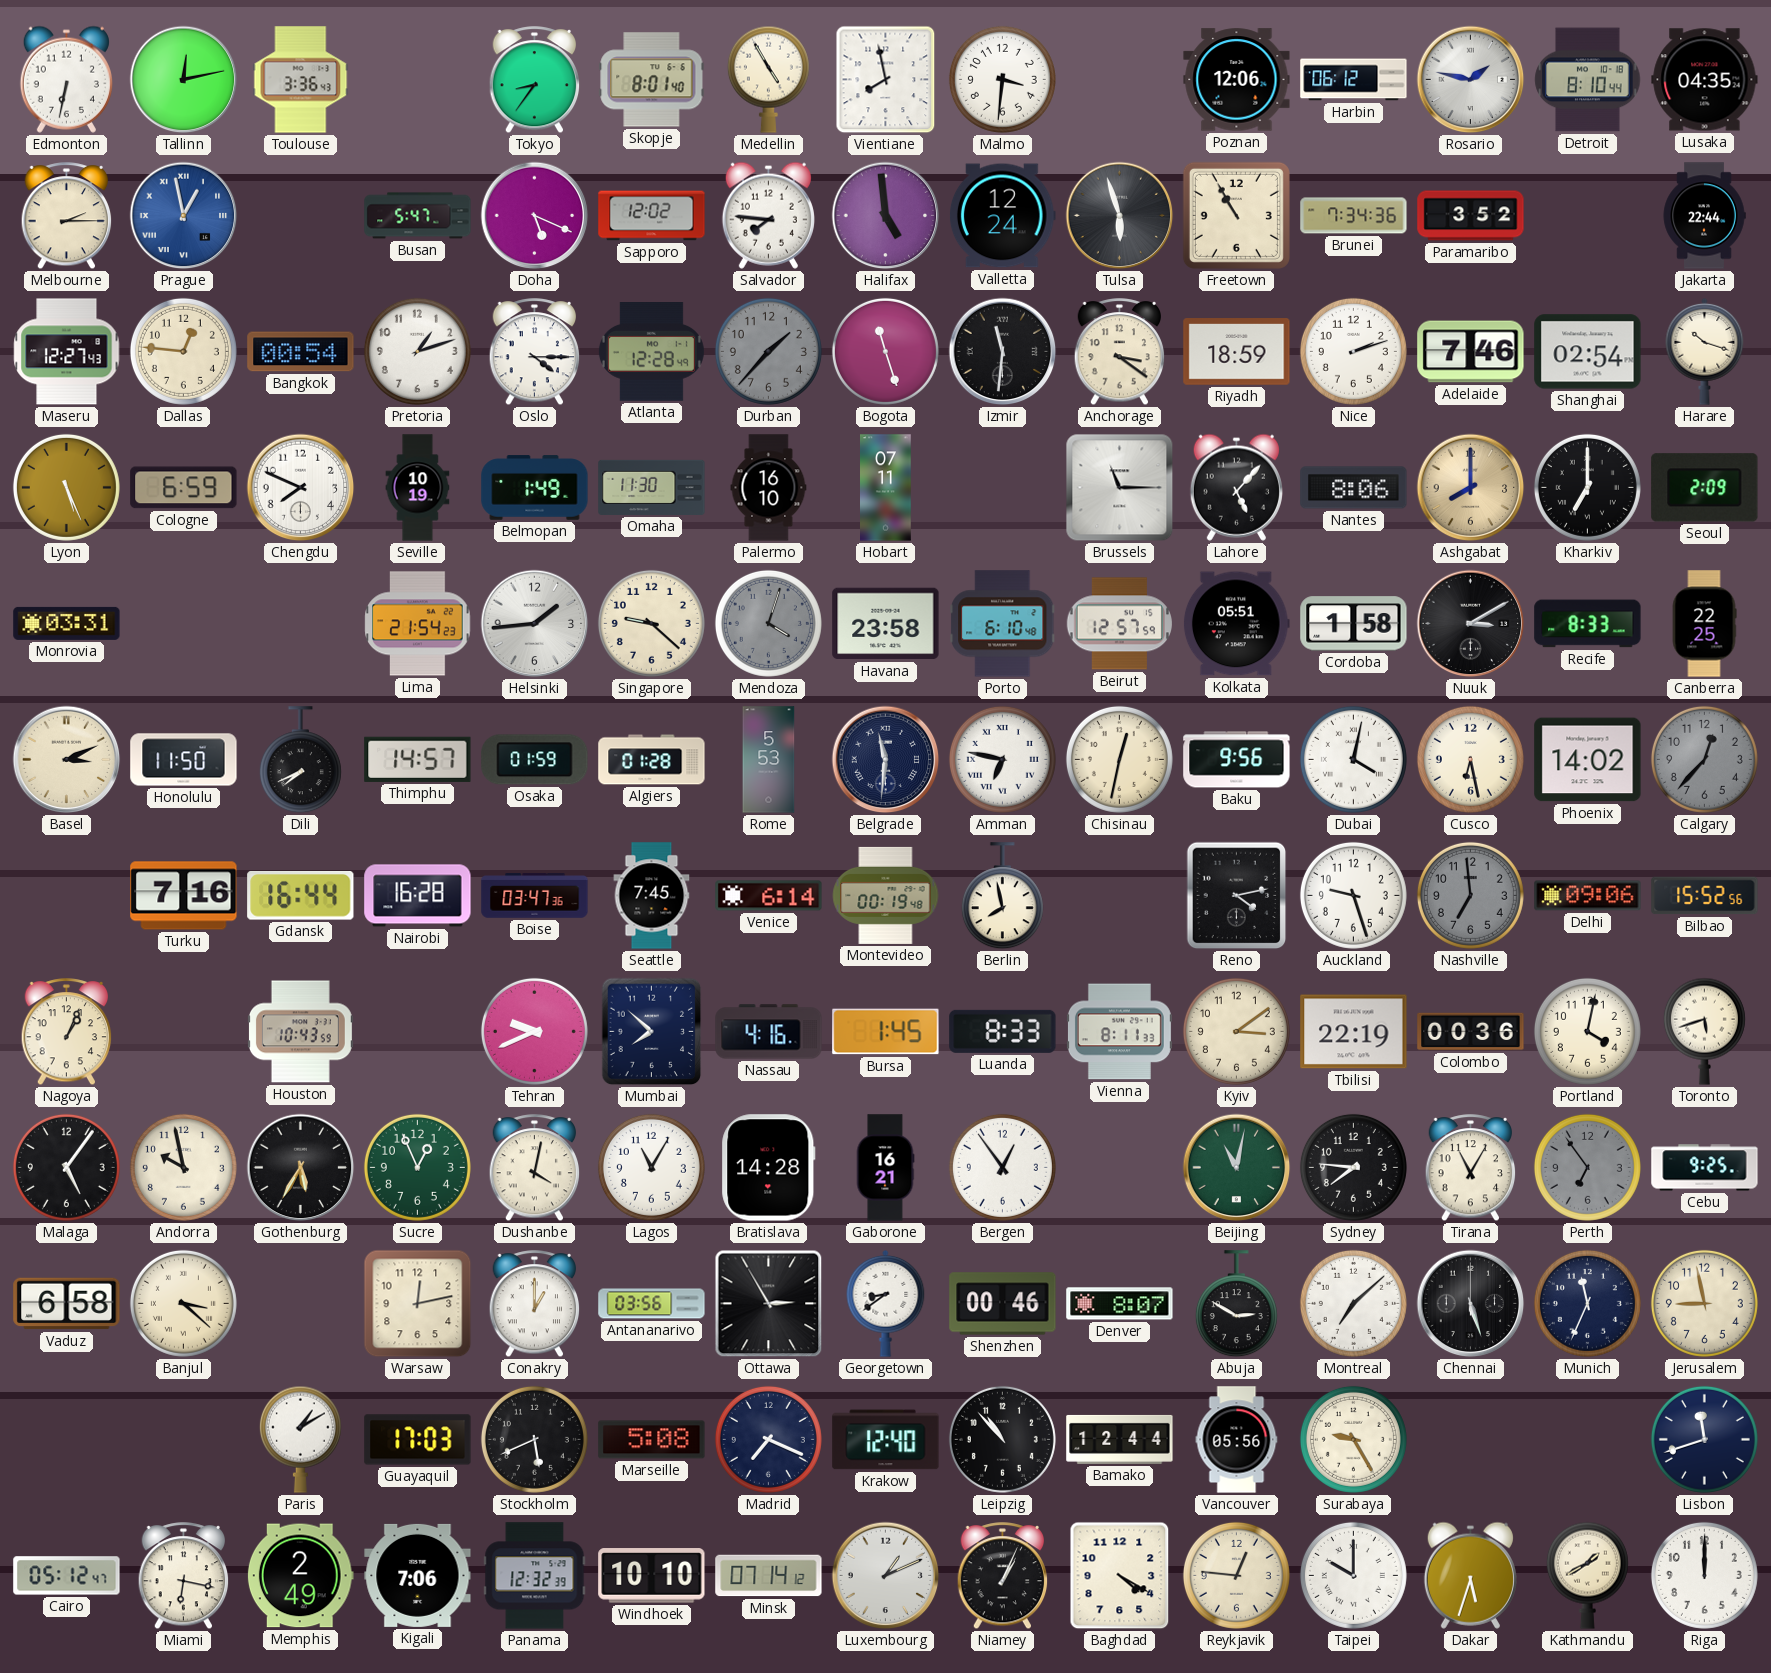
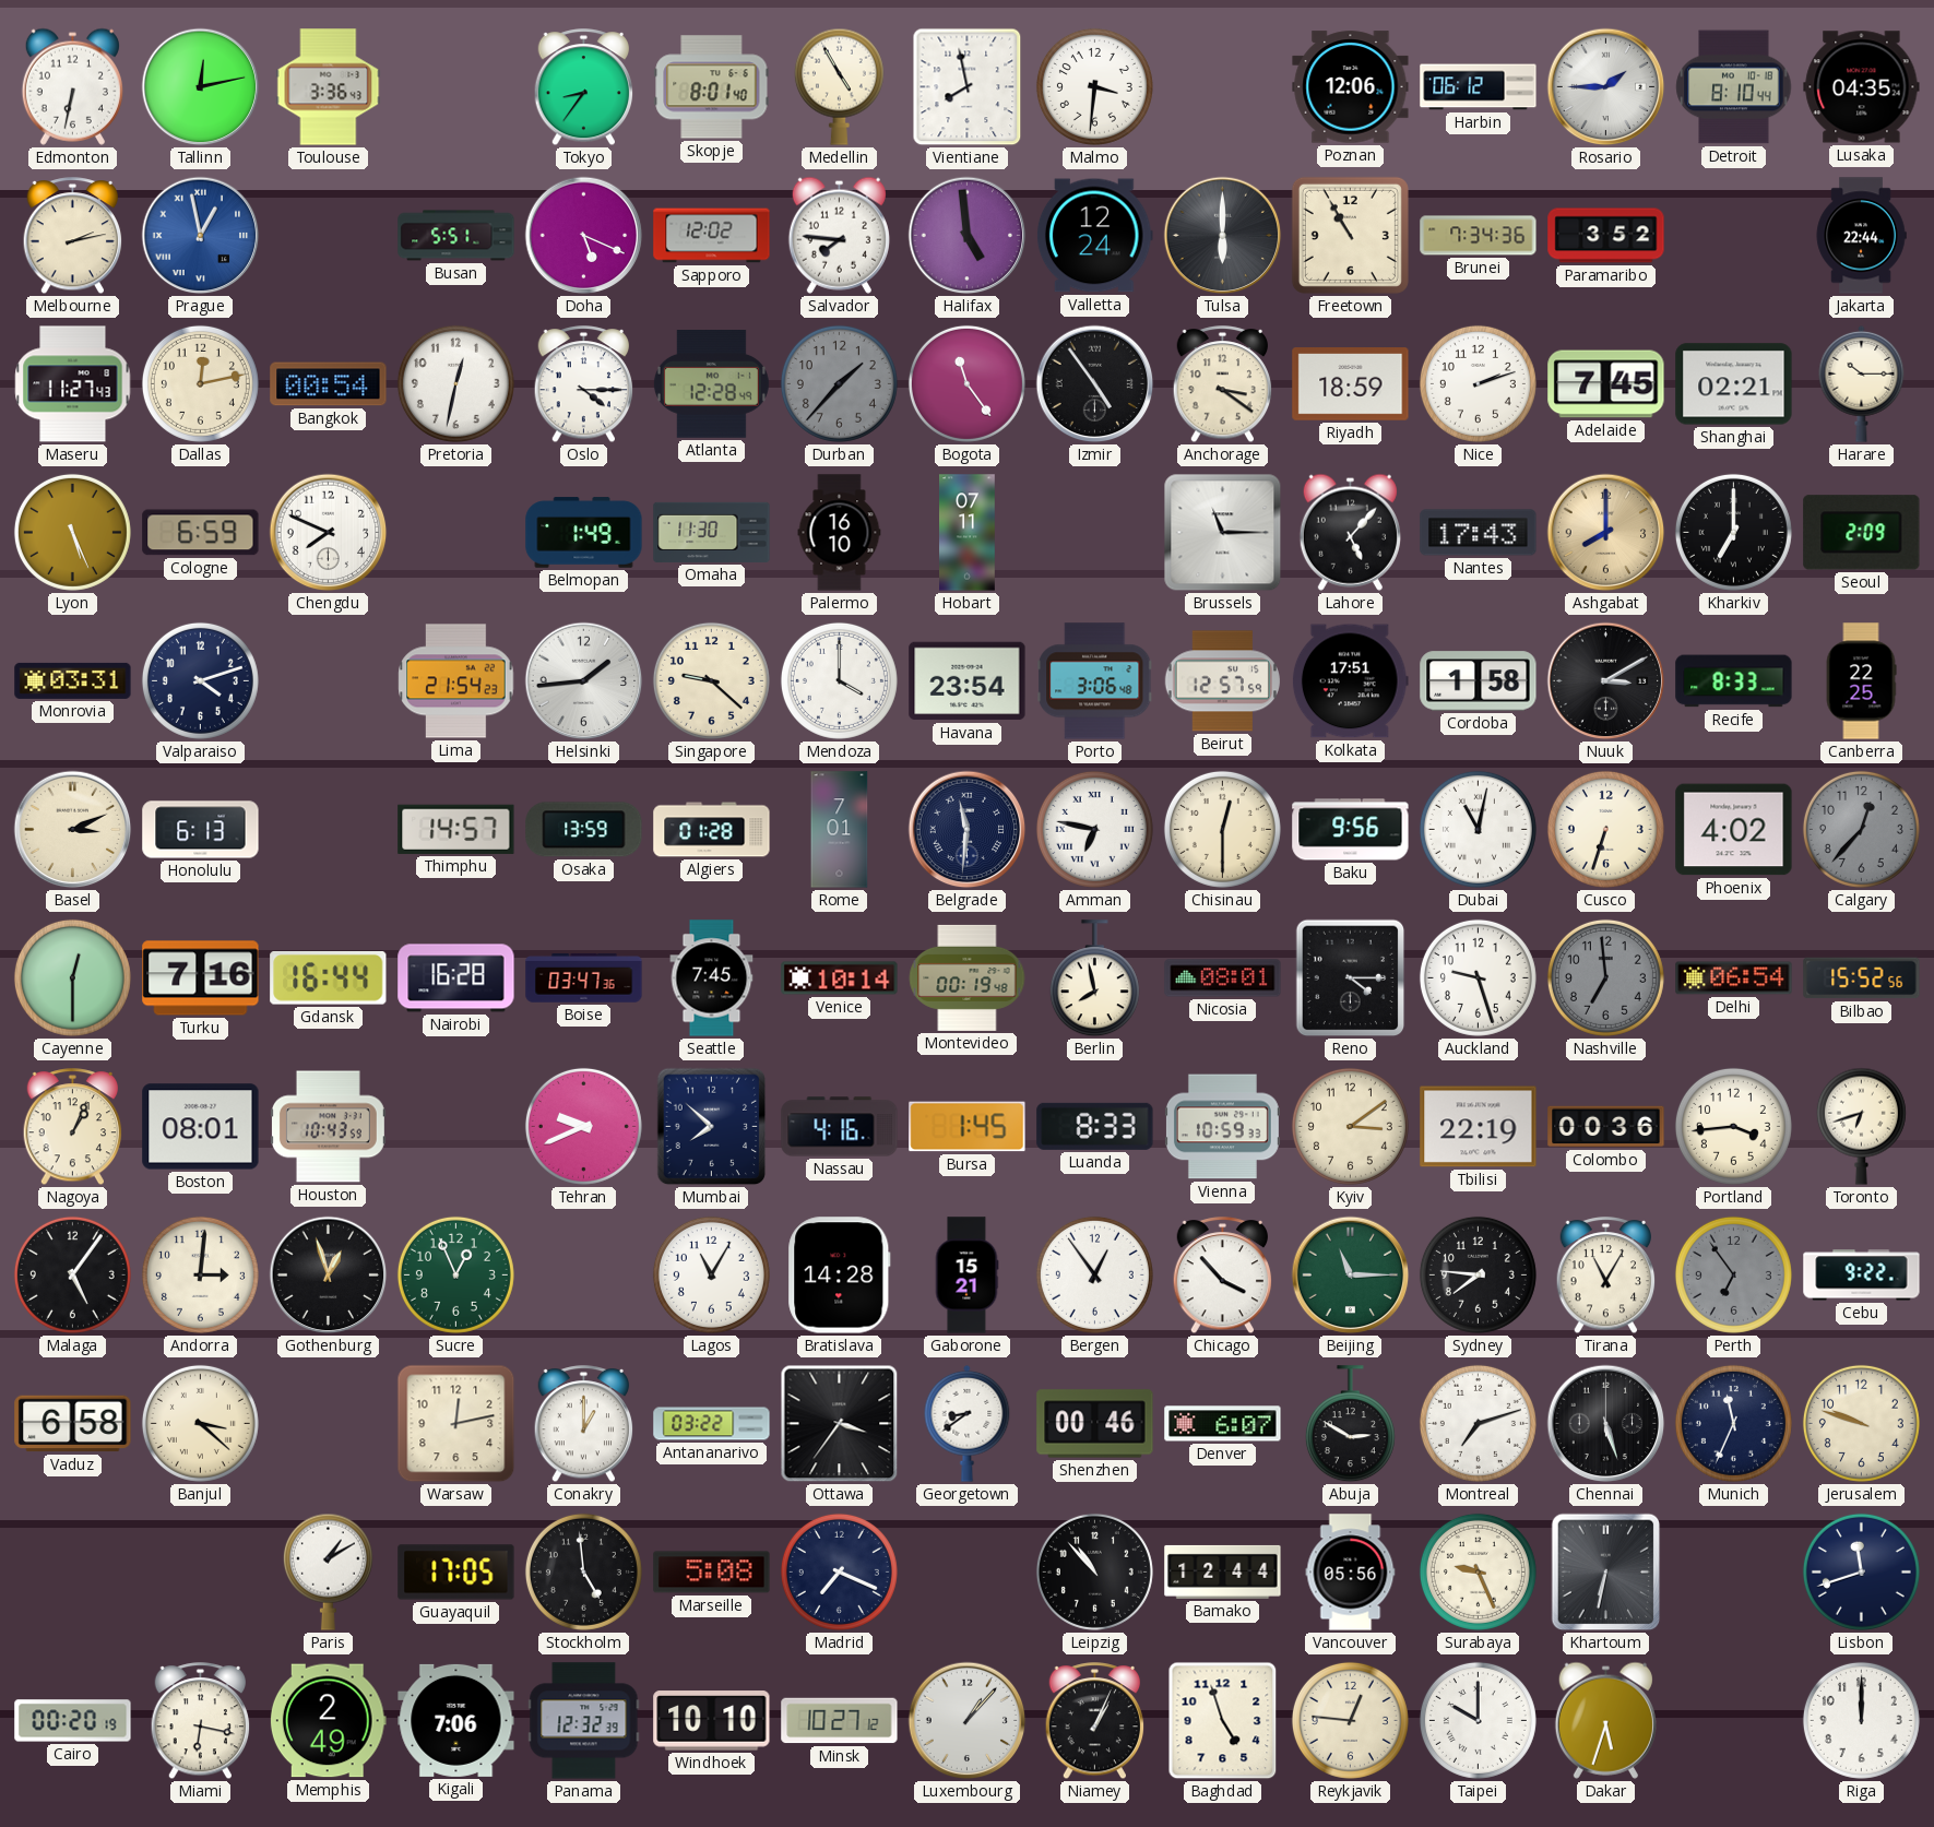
Rosario: 1:47 -> 1:45
Melbourne: 2:15 -> 2:13
Busan: 5:47 -> 5:51
Tulsa: 5:57 -> 6:00
Maseru: 12:27 -> 11:27
Dallas: 12:46 -> 12:13
Pretoria: 1:12 -> 12:32
Bogota: 11:27 -> 11:24
Izmir: 11:31 -> 4:54
Adelaide: 7:46 -> 7:45
Shanghai: 02:54 -> 02:21
Harare: 10:18 -> 10:15
Seville: 10:19 -> none
Nantes: 8:06 -> 17:43
Valparaiso: none -> 4:12
Mendoza: 4:03 -> 4:00
Mendoza dial: grey -> white
Havana: 23:58 -> 23:54
Porto: 6:10 -> 3:06
Kolkata: 05:51 -> 17:51
Honolulu: 11:50 -> 6:13
Dili: 7:41 -> none
Osaka: 01:59 -> 13:59
Rome: 5:53 -> 7:01
Chisinau: 12:32 -> 12:30
Dubai: 4:02 -> 11:02
Cusco: 6:28 -> 6:33
Phoenix: 14:02 -> 4:02
Cayenne: none -> 12:30
Venice: 6:14 -> 10:14
Nicosia: none -> 08:01
Reno: 4:13 -> 4:15
Delhi: 09:06 -> 06:54
Boston: none -> 08:01
Vienna: 8:11 -> 10:59
Portland: 4:02 -> 3:44
Toronto: 5:42 -> 6:42
Andorra: 9:58 -> 3:01
Gothenburg: 5:35 -> 12:57
Dushanbe: 4:02 -> none
Gaborone: 16:21 -> 15:21
Chicago: none -> 3:53
Beijing: 11:02 -> 11:15
Cebu: 9:25 -> 9:22
Antananarivo: 03:56 -> 03:22
Ottawa: 2:55 -> 3:36
Denver: 8:07 -> 6:07
Montreal: 7:08 -> 7:12
Jerusalem: 8:58 -> 9:48
Guayaquil: 17:03 -> 17:05
Stockholm: 5:41 -> 4:59
Krakow: 12:40 -> none
Surabaya: 9:25 -> 9:26
Khartoum: none -> 6:32
Cairo: 05:12 -> 00:20
Minsk: 07:14 -> 10:27
Luxembourg: 1:11 -> 1:07
Baghdad: 4:20 -> 4:57
Kathmandu: 1:40 -> none
